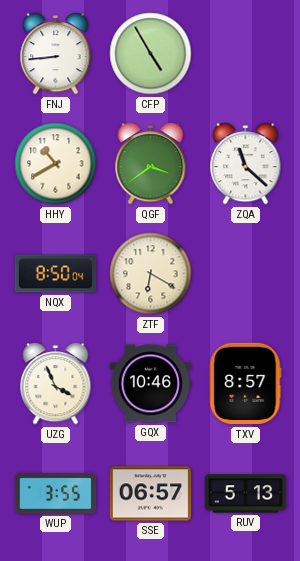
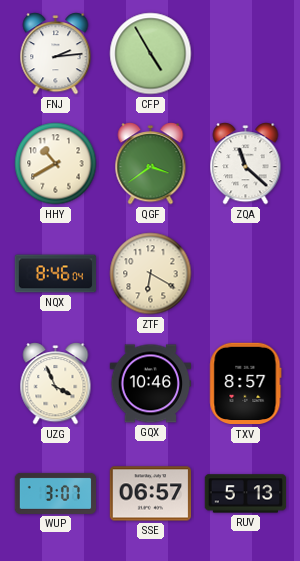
FNJ: 8:44 -> 2:14
NQX: 8:50 -> 8:46
WUP: 3:55 -> 3:07
